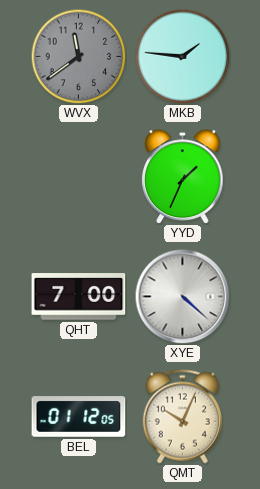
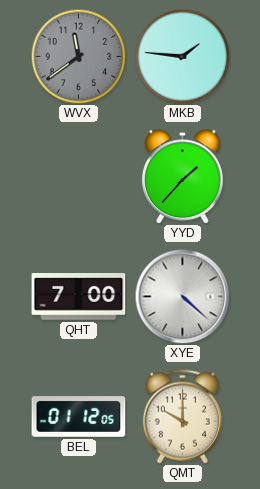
YYD: 1:34 -> 1:37
QMT: 10:04 -> 10:00
